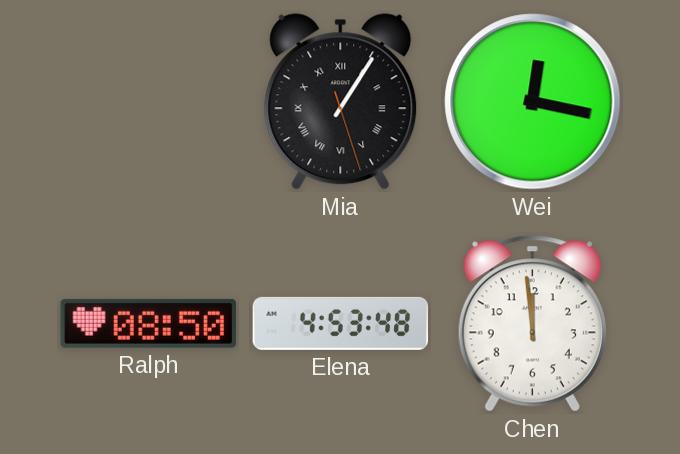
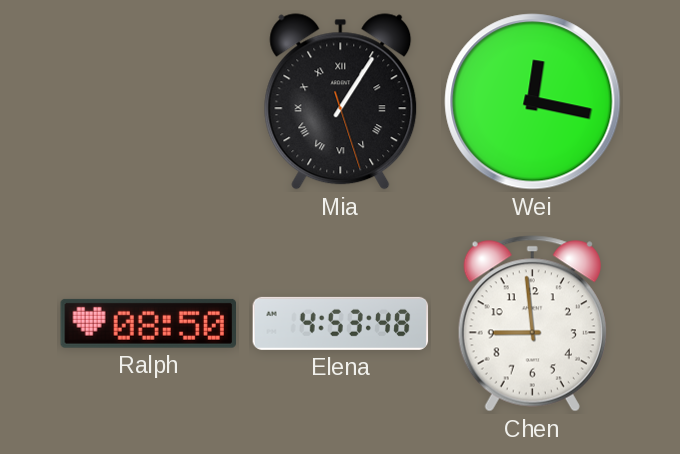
Chen: 11:59 -> 8:59
